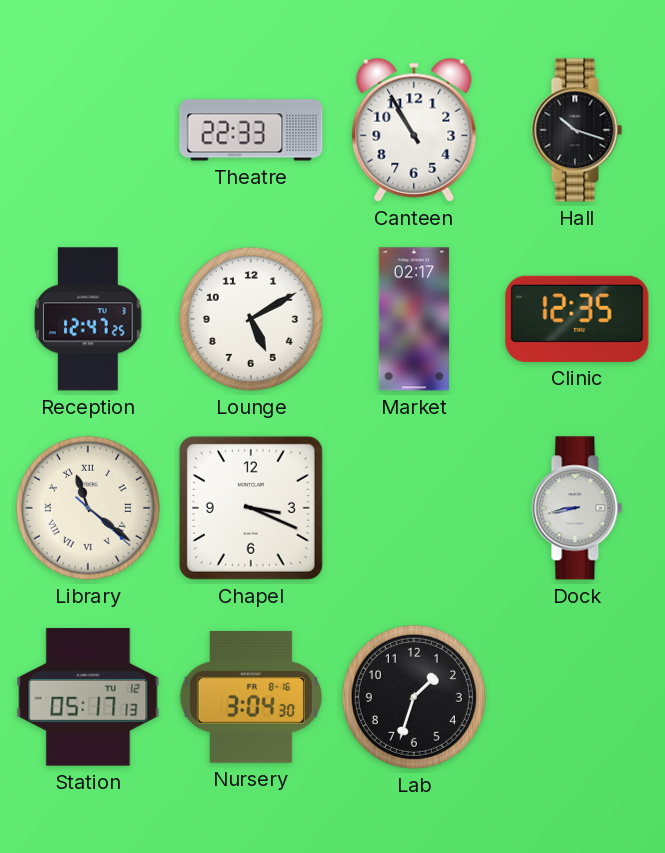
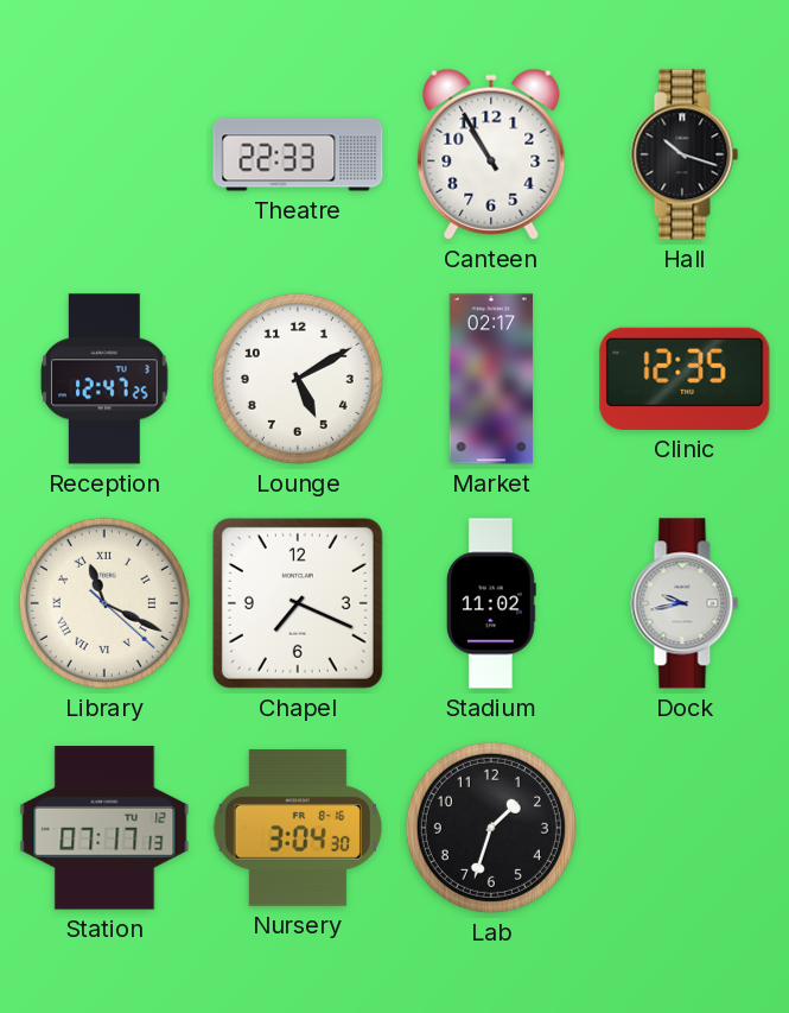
Library: 11:21 -> 11:19
Chapel: 3:19 -> 7:19
Stadium: none -> 11:02
Dock: 8:43 -> 9:43
Station: 05:17 -> 07:17
